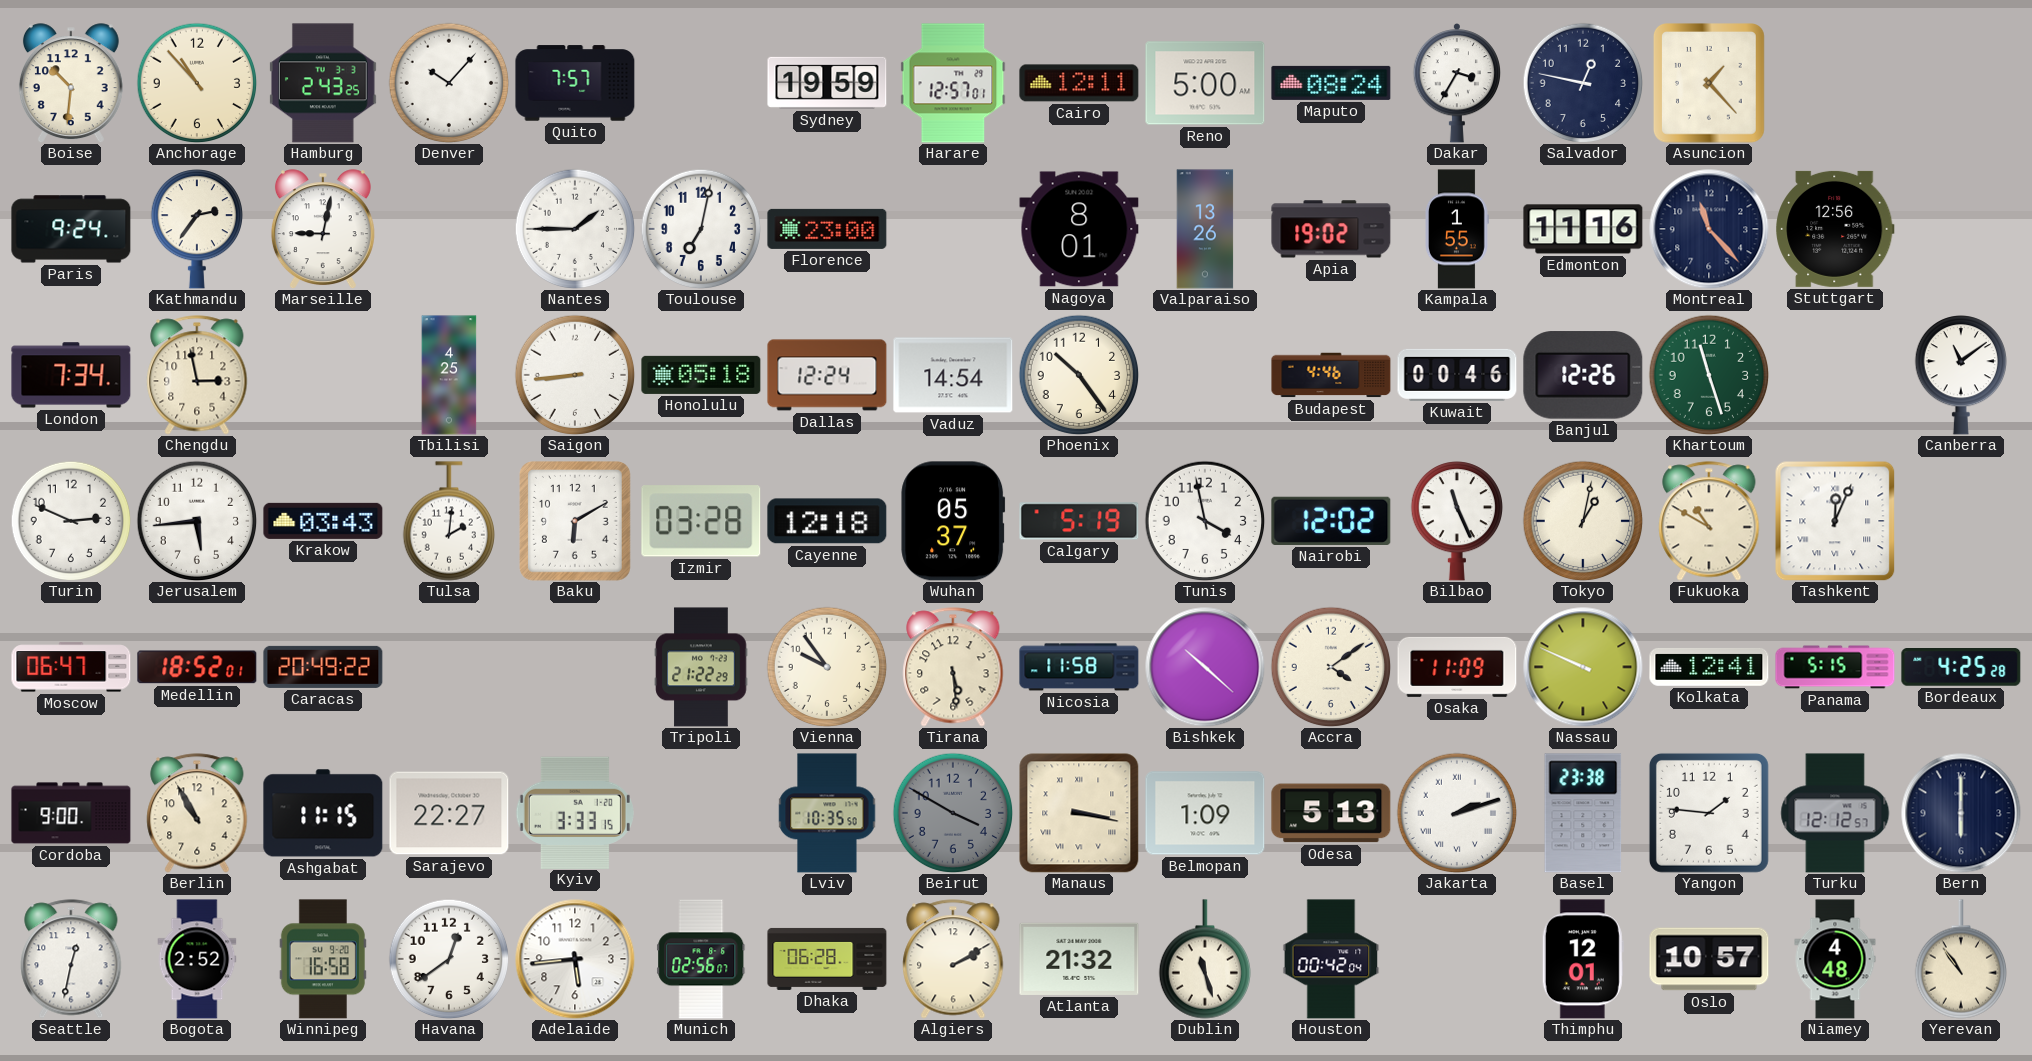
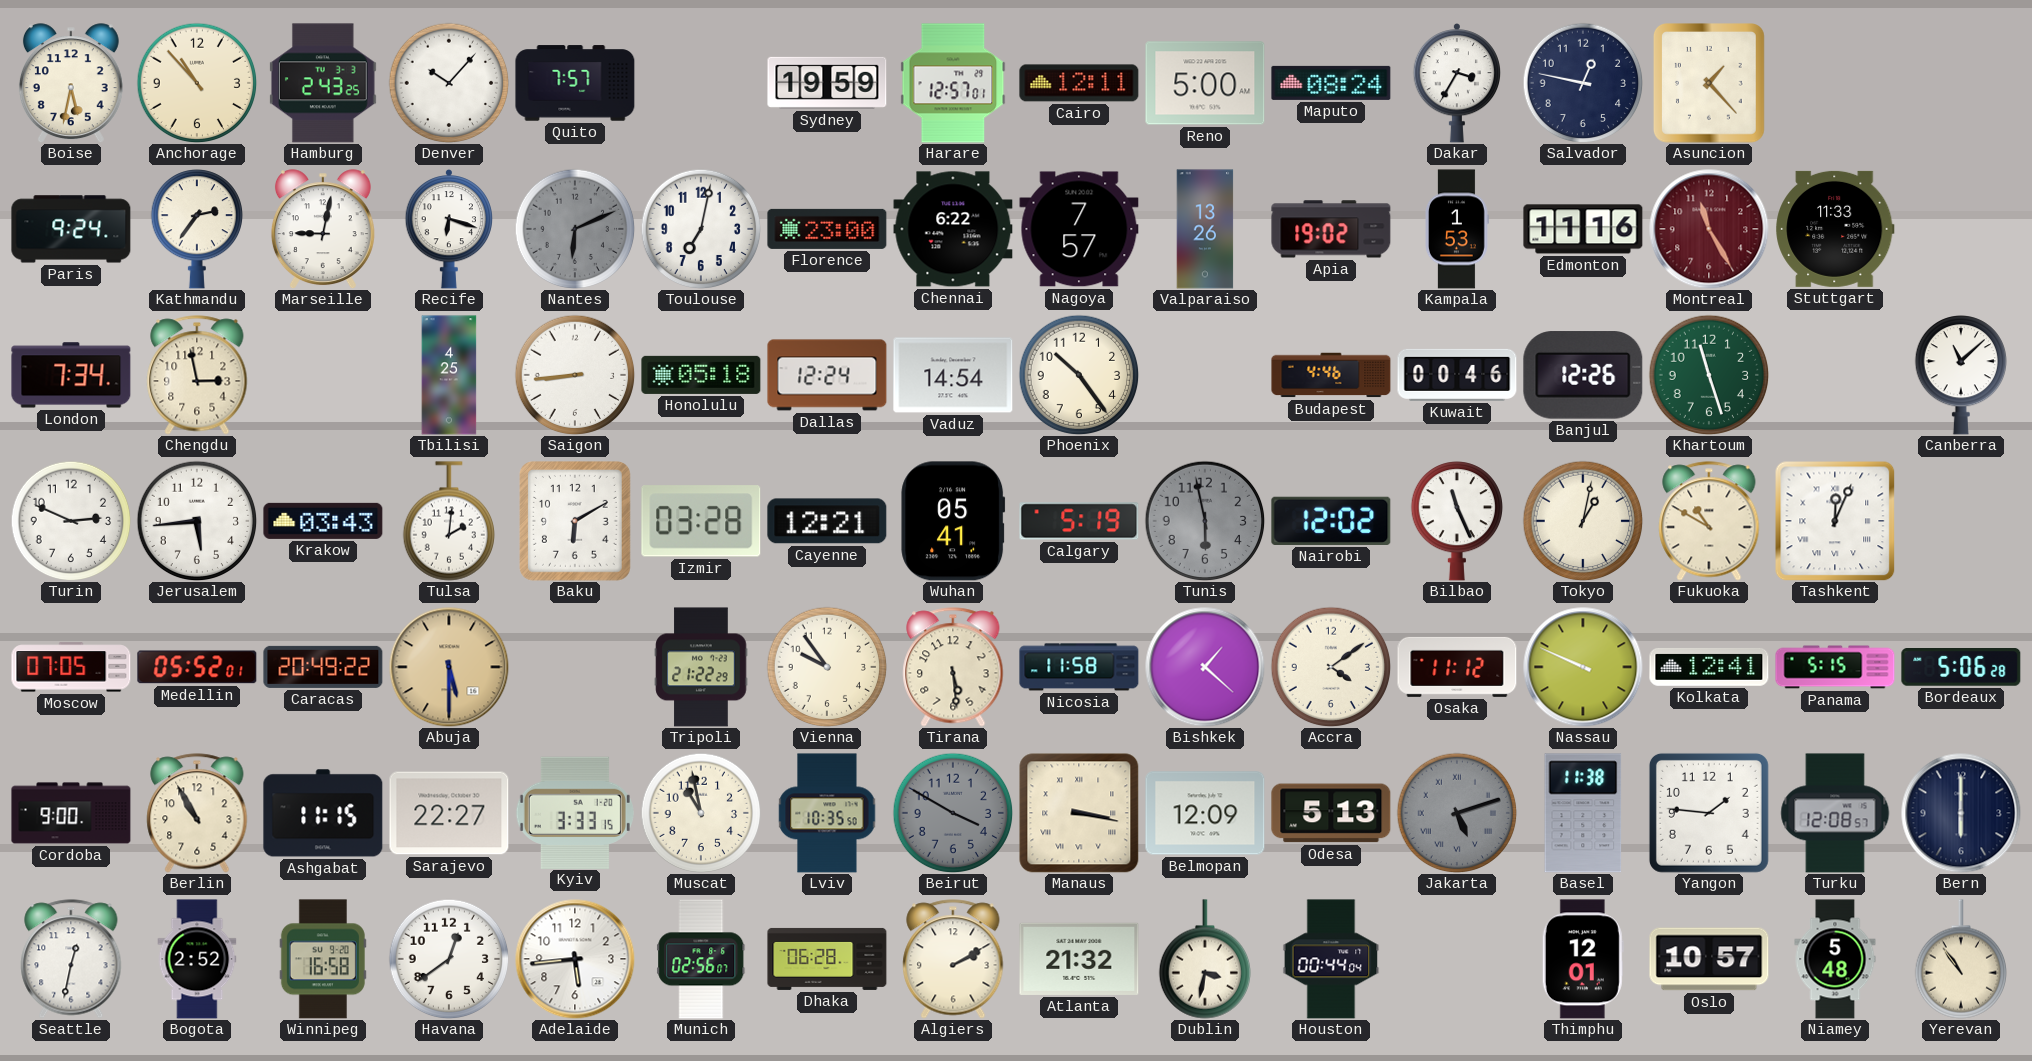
Boise: 10:31 -> 5:32
Recife: none -> 6:18
Nantes: 1:45 -> 6:11
Nantes dial: white -> grey
Chennai: none -> 6:22
Nagoya: 8:01 -> 7:57
Kampala: 1:55 -> 1:53
Montreal: 11:23 -> 11:25
Montreal dial: navy -> burgundy
Stuttgart: 12:56 -> 11:33
Canberra: 11:09 -> 11:08
Cayenne: 12:18 -> 12:21
Wuhan: 05:37 -> 05:41
Tunis: 3:58 -> 5:58
Tunis dial: white -> grey
Moscow: 06:47 -> 07:05
Medellin: 18:52 -> 05:52
Abuja: none -> 5:30
Bishkek: 10:22 -> 1:22
Osaka: 11:09 -> 11:12
Bordeaux: 4:25 -> 5:06
Muscat: none -> 10:58
Belmopan: 1:09 -> 12:09
Jakarta: 2:12 -> 5:12
Jakarta dial: white -> grey
Basel: 23:38 -> 11:38
Turku: 12:12 -> 12:08
Dublin: 11:27 -> 3:32
Houston: 00:42 -> 00:44
Niamey: 4:48 -> 5:48
